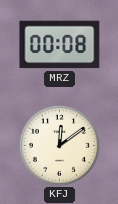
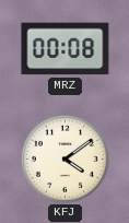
KFJ: 12:09 -> 4:09
